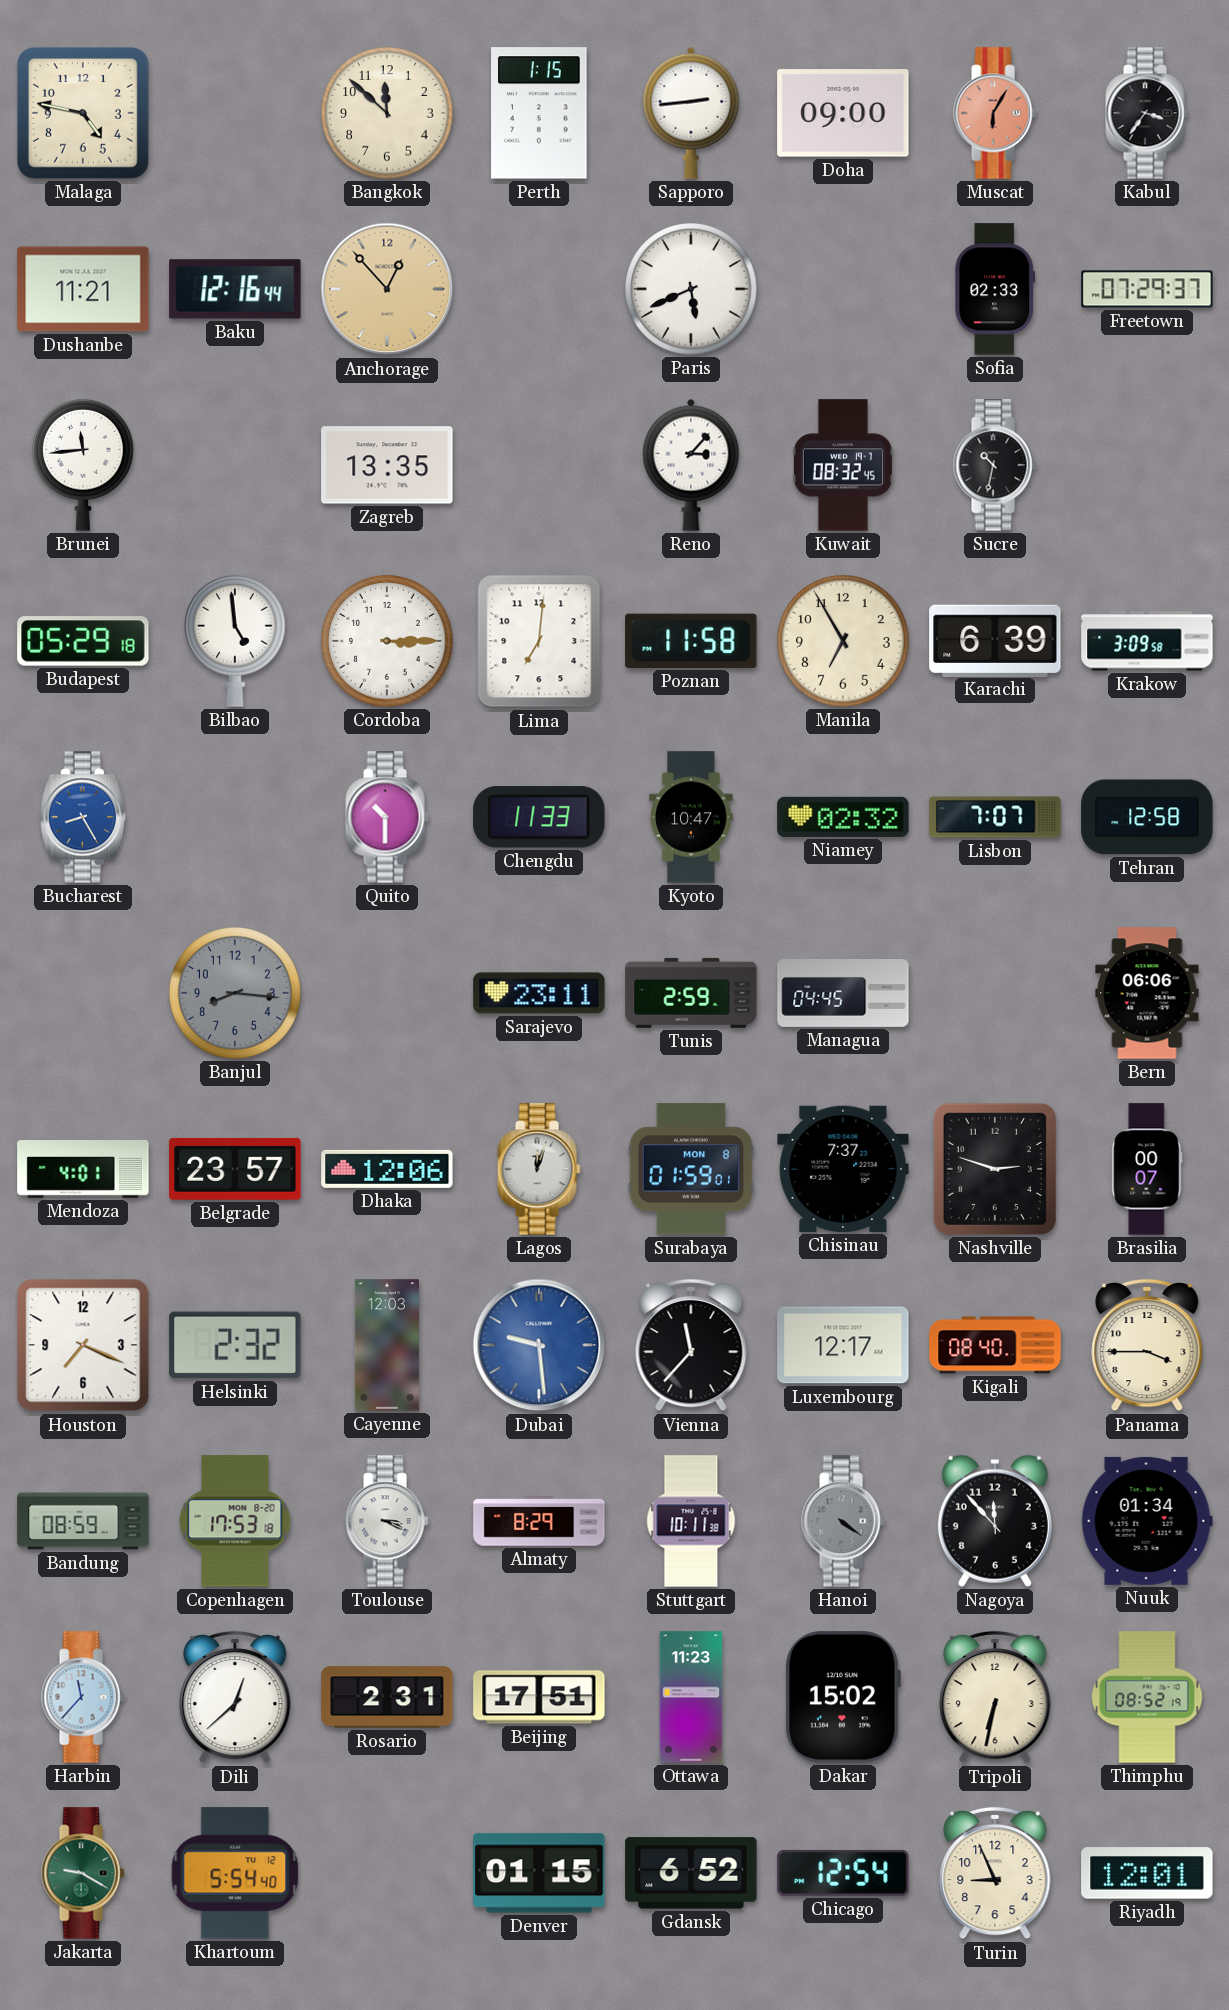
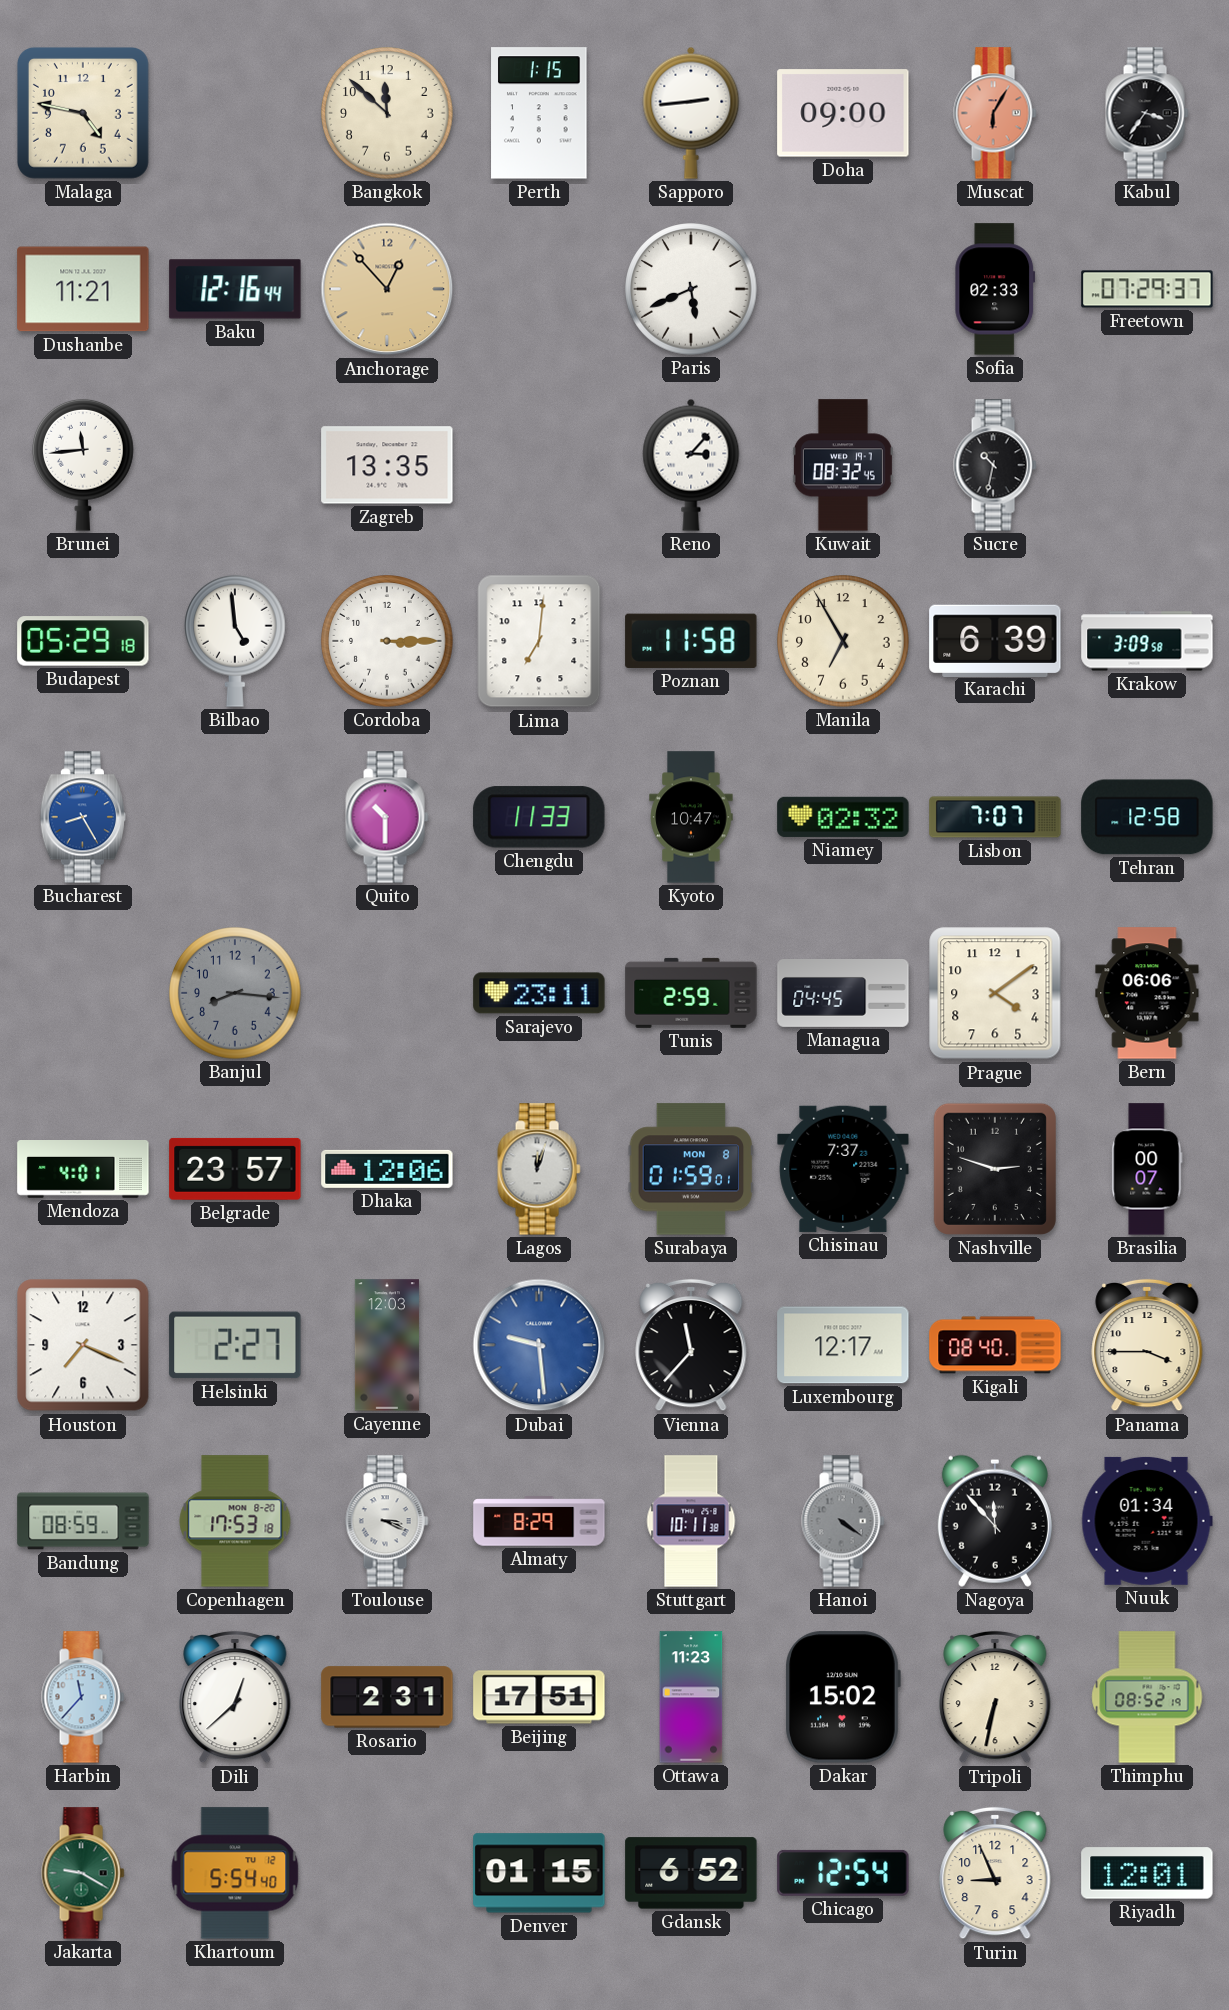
Prague: none -> 4:09
Helsinki: 2:32 -> 2:27
